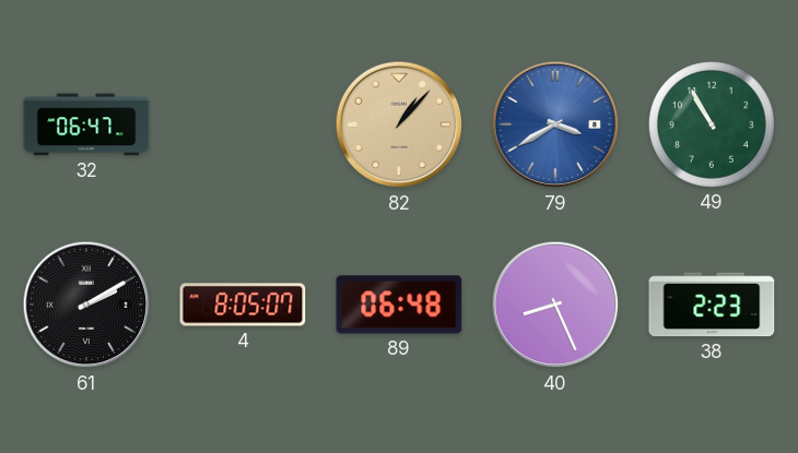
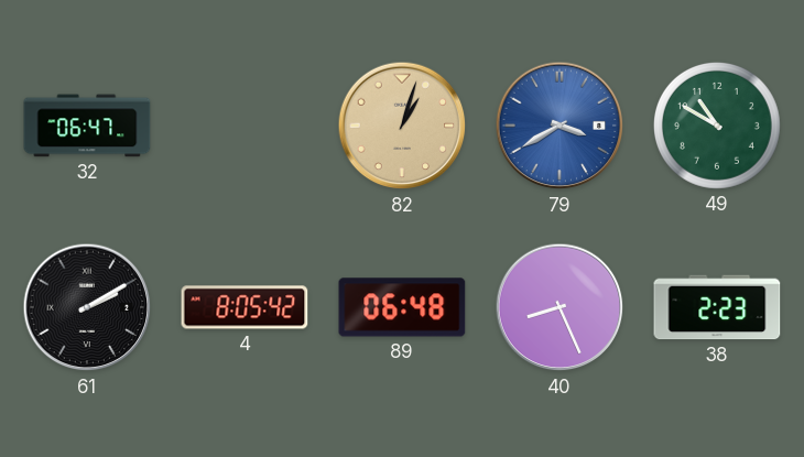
82: 1:07 -> 1:03
49: 10:55 -> 10:50
4: 8:05:07 -> 8:05:42
